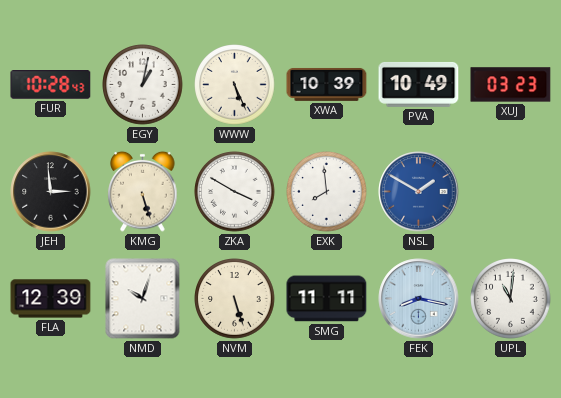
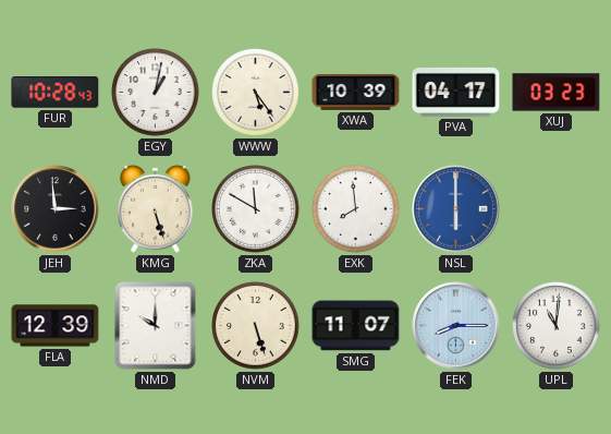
WWW: 5:26 -> 5:24
PVA: 10:49 -> 04:17
ZKA: 3:50 -> 11:50
NSL: 1:50 -> 6:00
NMD: 10:03 -> 10:00
SMG: 11:11 -> 11:07
FEK: 8:17 -> 8:15
